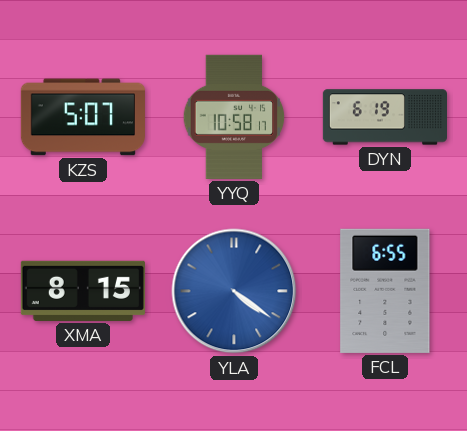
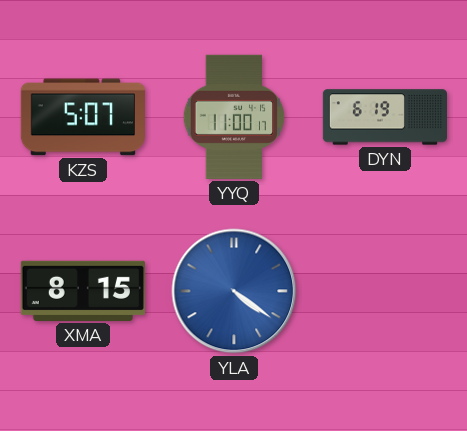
YYQ: 10:58 -> 11:00
FCL: 6:55 -> none
